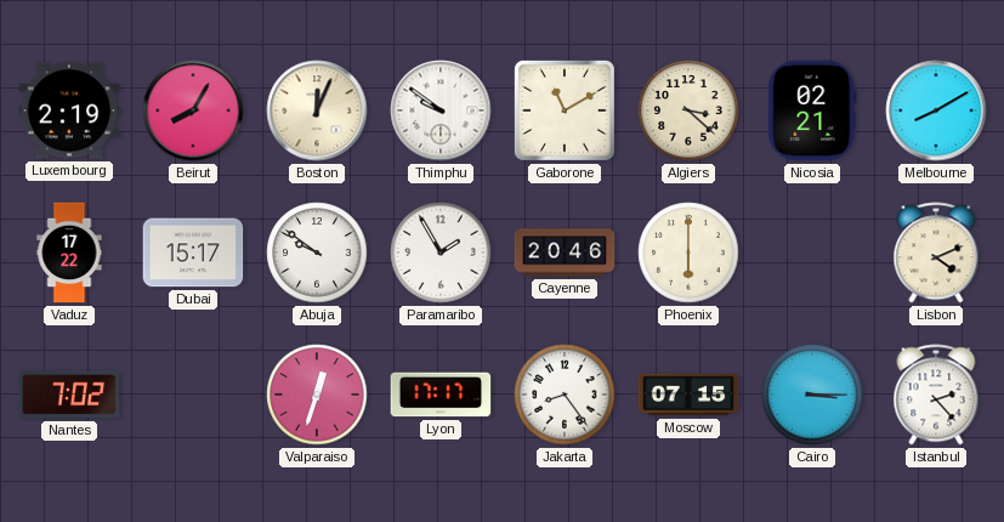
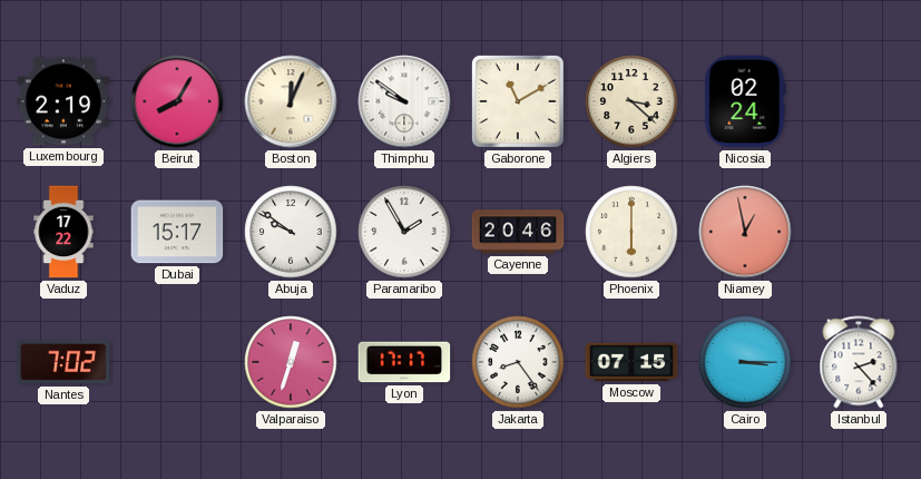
Nicosia: 02:21 -> 02:24
Melbourne: 8:10 -> none
Niamey: none -> 12:58
Lisbon: 4:11 -> none
